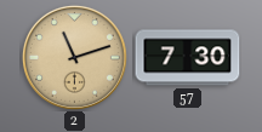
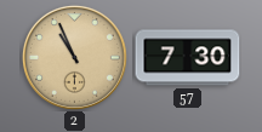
2: 11:12 -> 10:56
